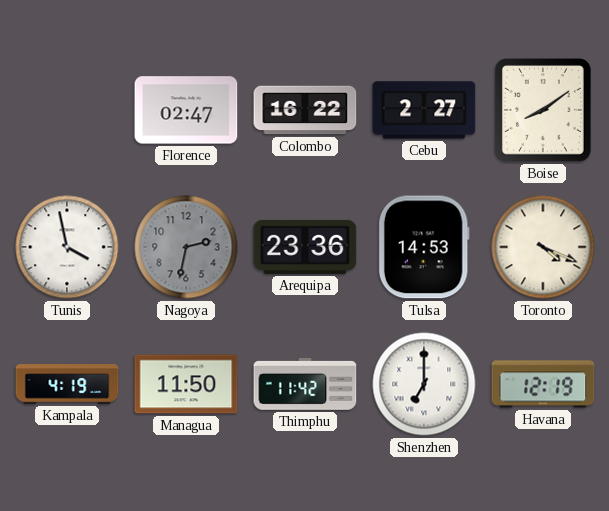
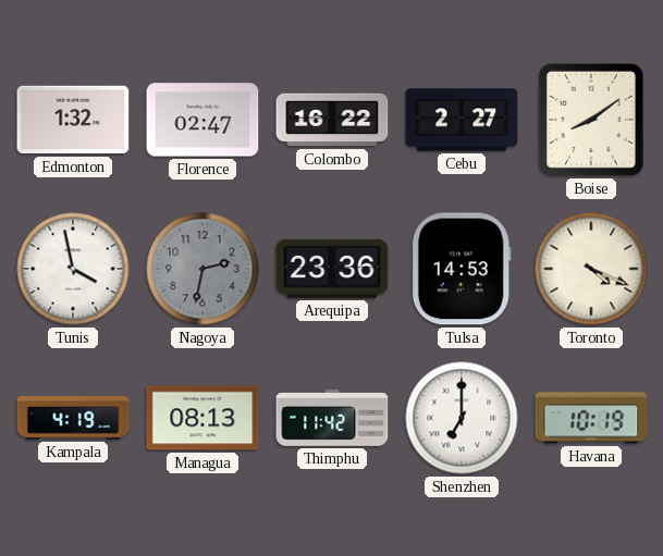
Edmonton: none -> 1:32
Managua: 11:50 -> 08:13
Havana: 12:19 -> 10:19
